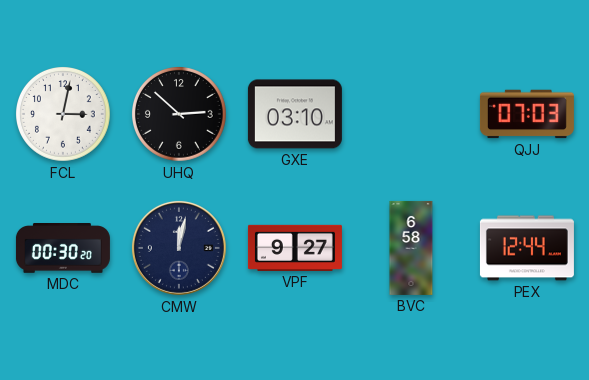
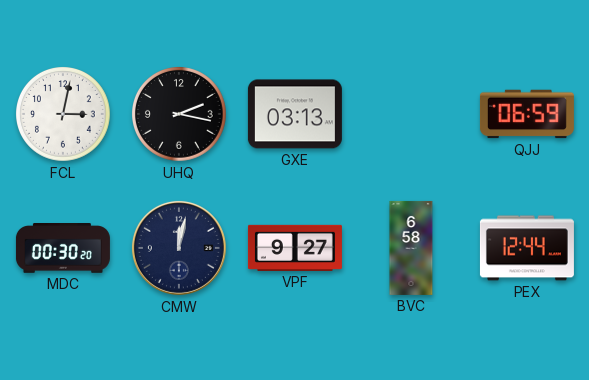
UHQ: 2:52 -> 2:17
GXE: 03:10 -> 03:13
QJJ: 07:03 -> 06:59
